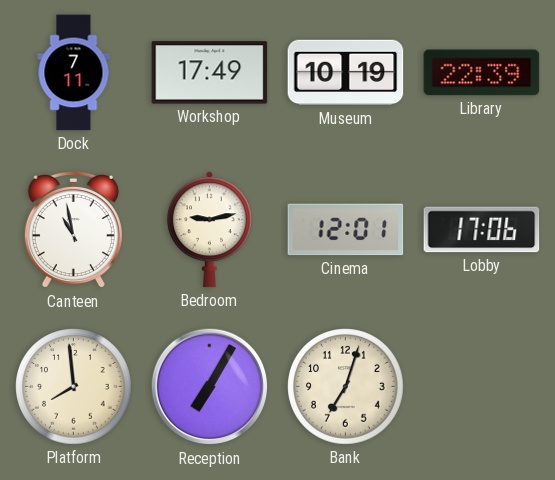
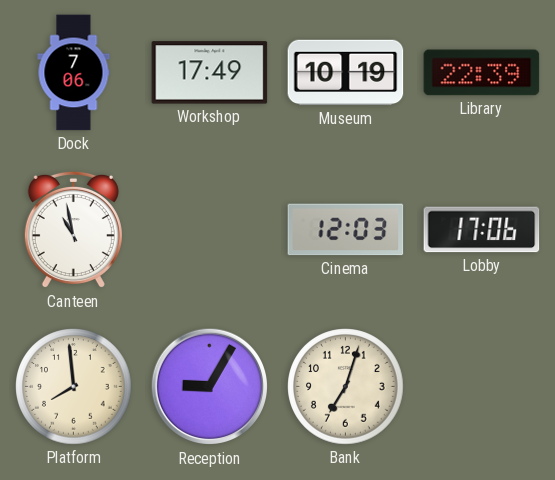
Dock: 7:11 -> 7:06
Bedroom: 9:13 -> none
Cinema: 12:01 -> 12:03
Reception: 7:05 -> 9:05
